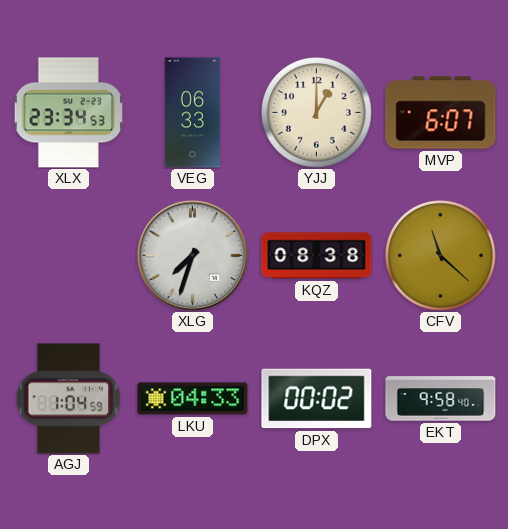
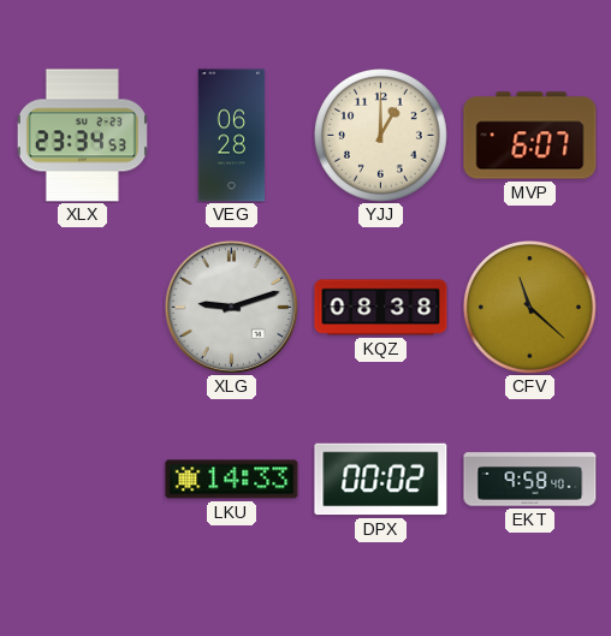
VEG: 06:33 -> 06:28
XLG: 7:33 -> 9:12
AGJ: 1:04 -> none
LKU: 04:33 -> 14:33
